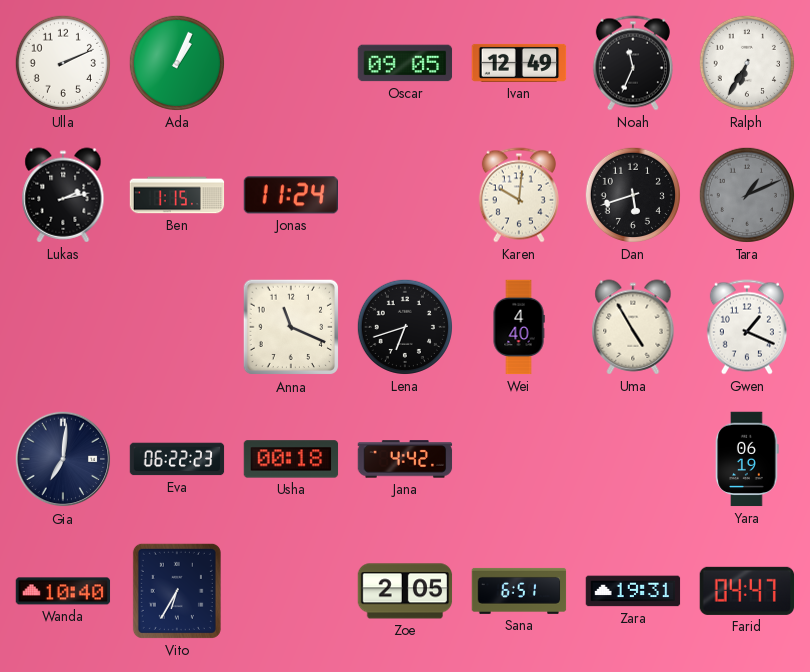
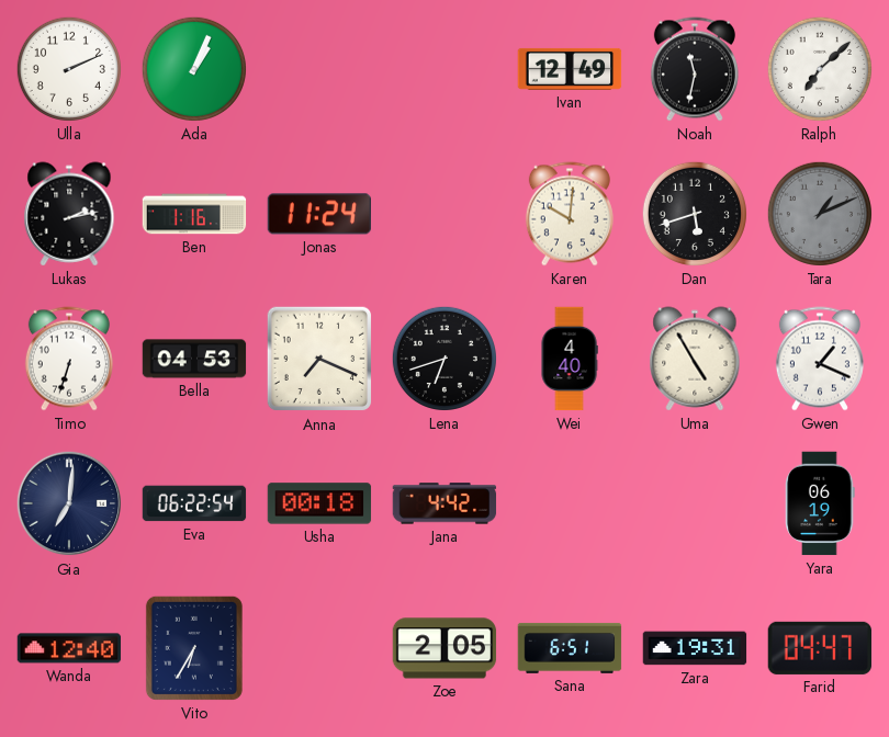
Oscar: 09:05 -> none
Noah: 11:34 -> 11:32
Ralph: 6:35 -> 7:08
Ben: 1:15 -> 1:16
Timo: none -> 6:33
Bella: none -> 04:53
Anna: 11:19 -> 7:19
Eva: 06:22:23 -> 06:22:54
Wanda: 10:40 -> 12:40
